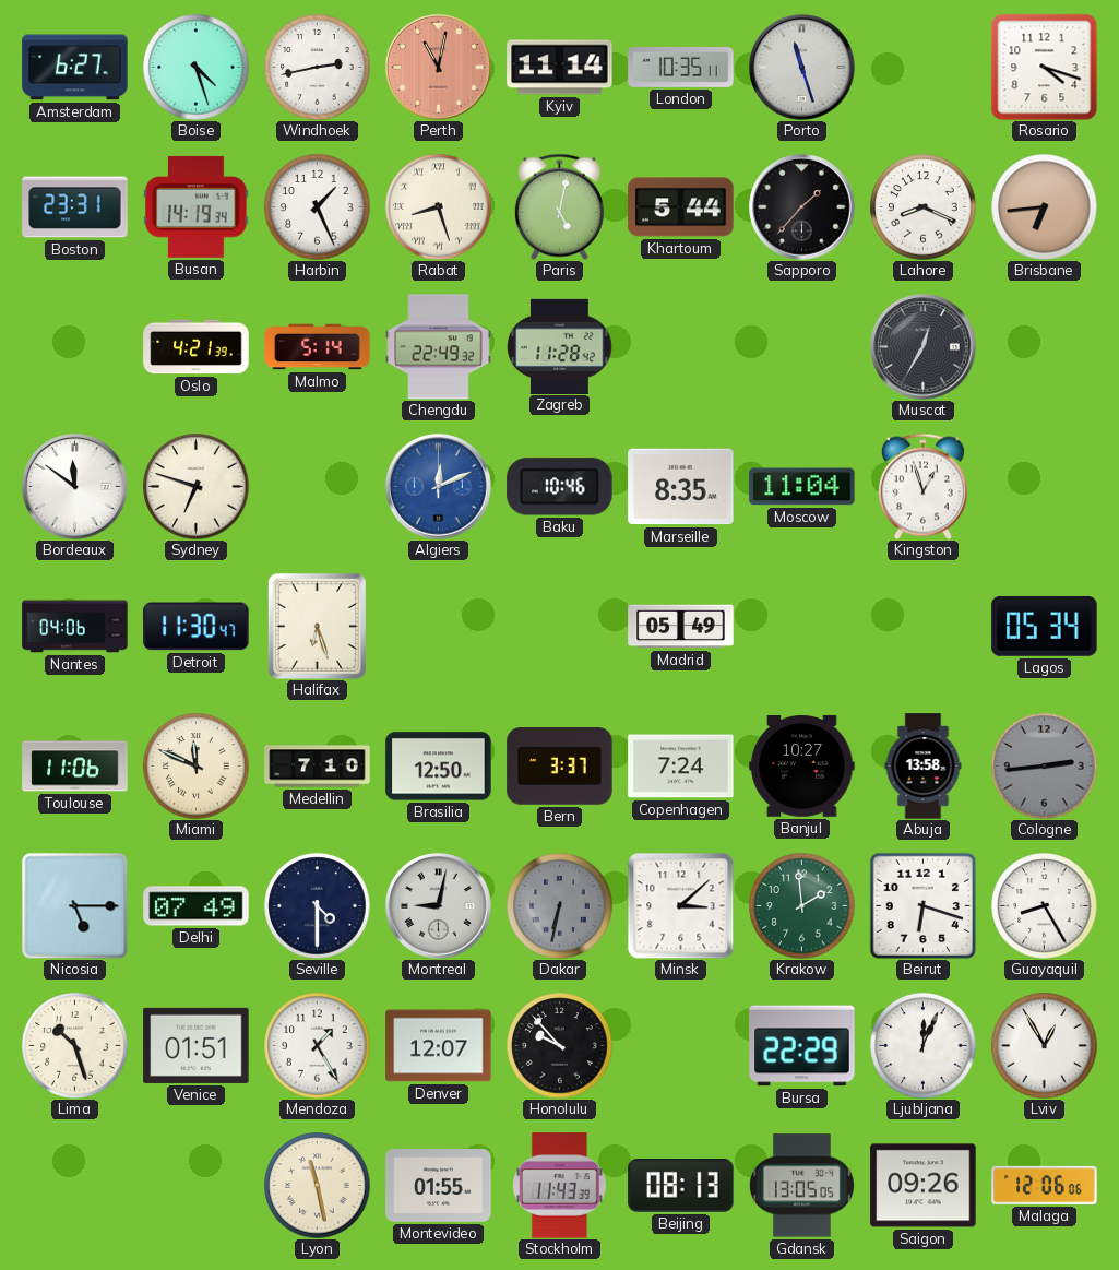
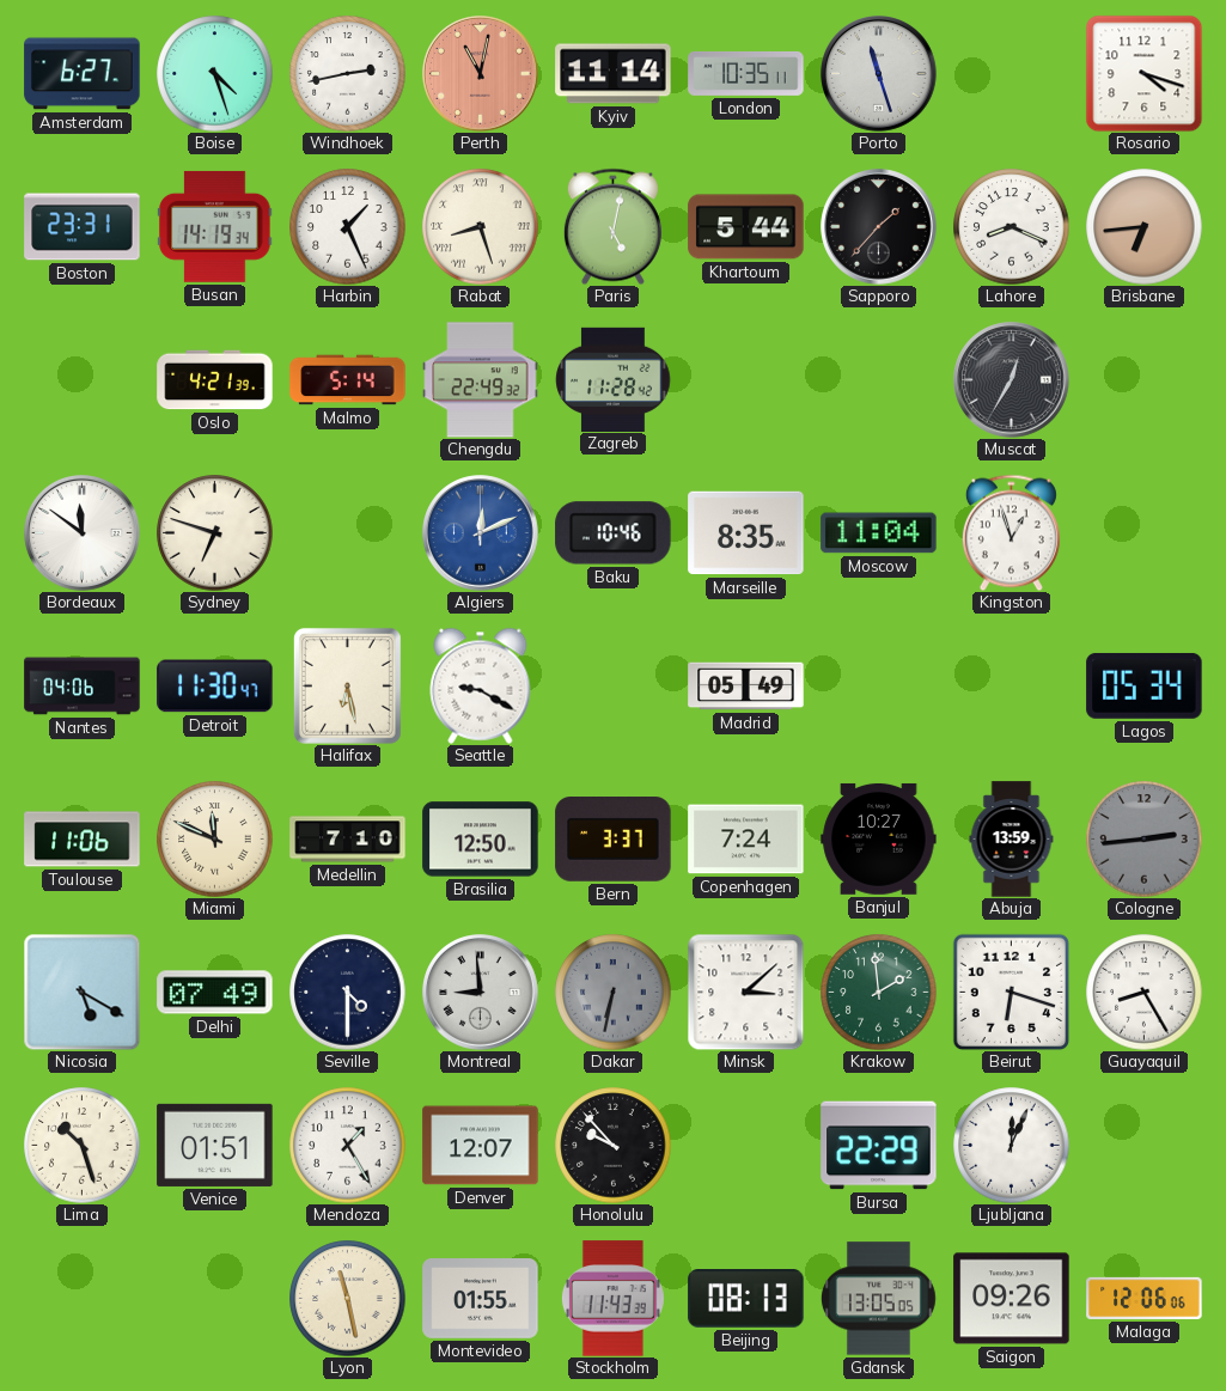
Halifax: 6:27 -> 6:28
Seattle: none -> 9:20
Abuja: 13:58 -> 13:59
Nicosia: 5:15 -> 5:20
Montreal: 9:02 -> 8:59
Lviv: 12:55 -> none
